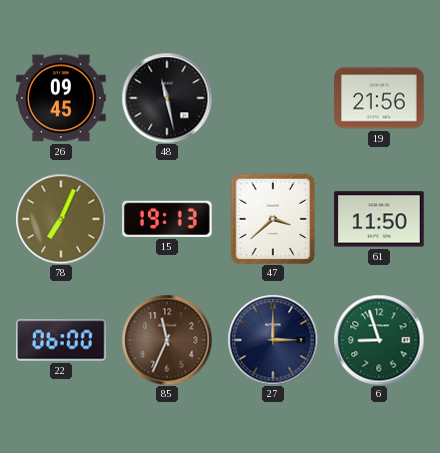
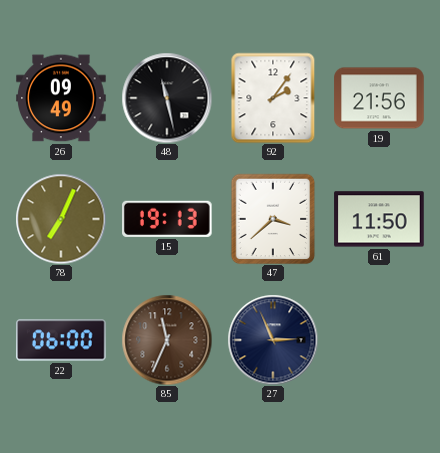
26: 09:45 -> 09:49
92: none -> 2:06
27: 3:00 -> 2:56
6: 8:57 -> none
